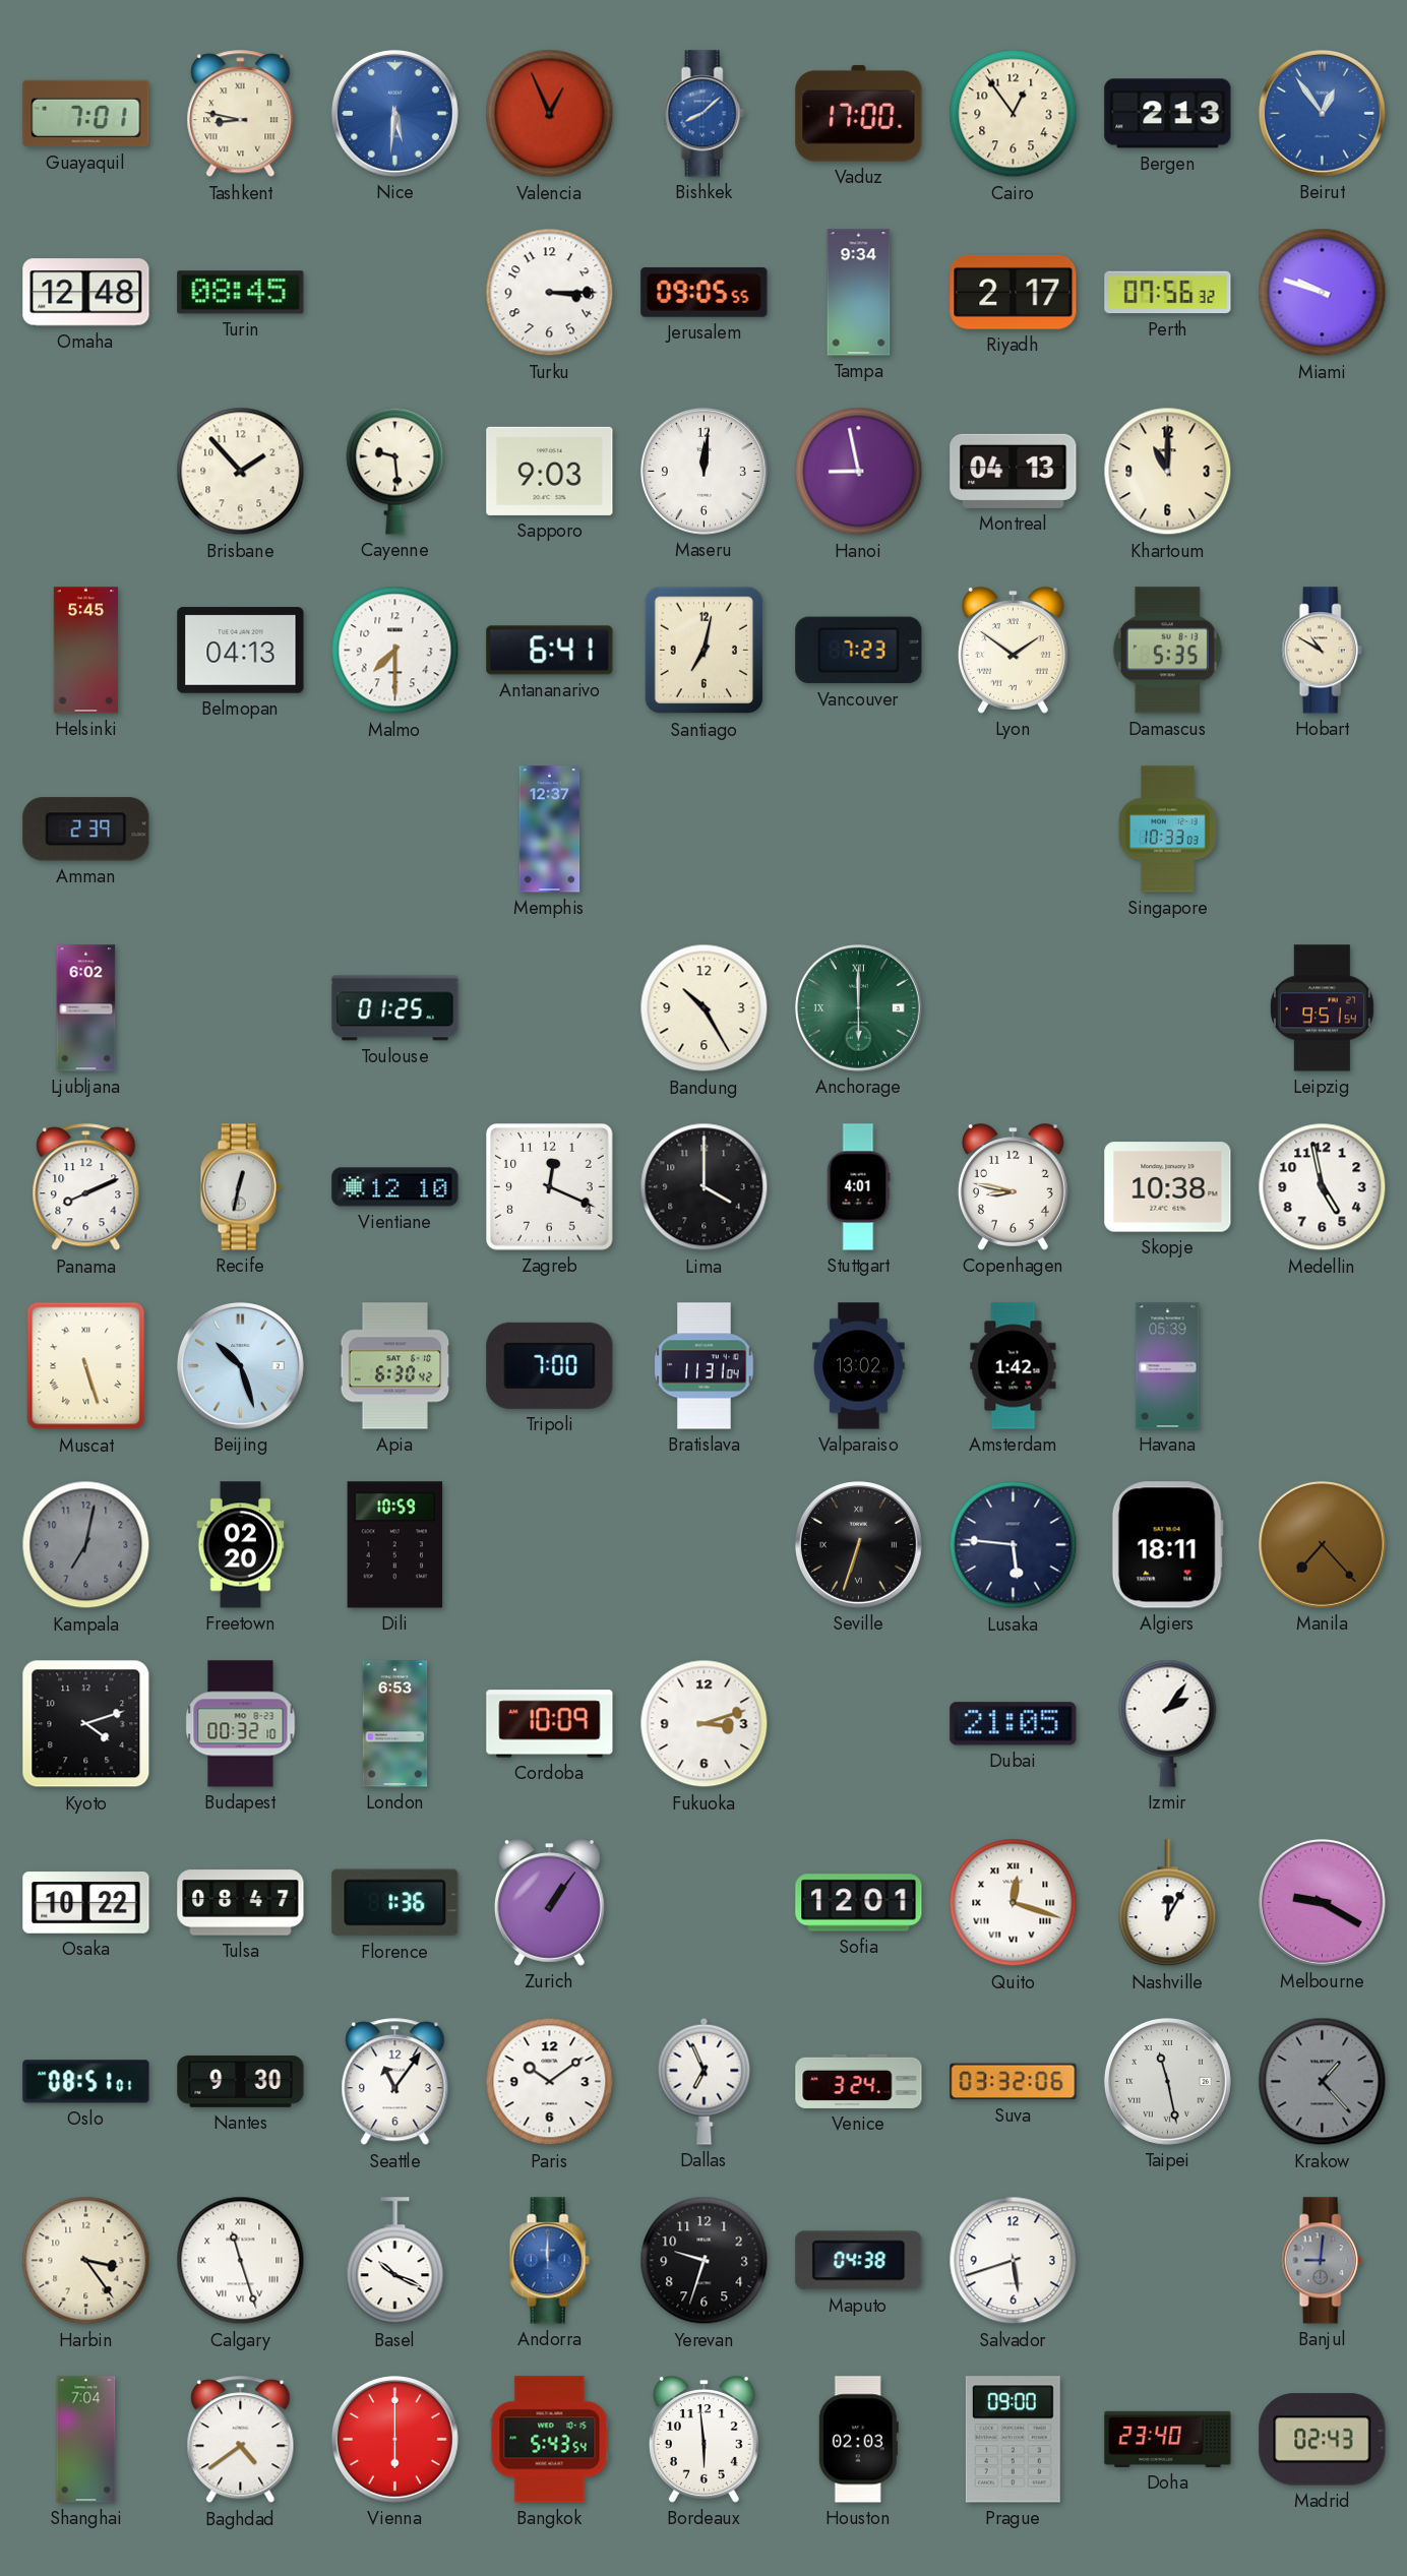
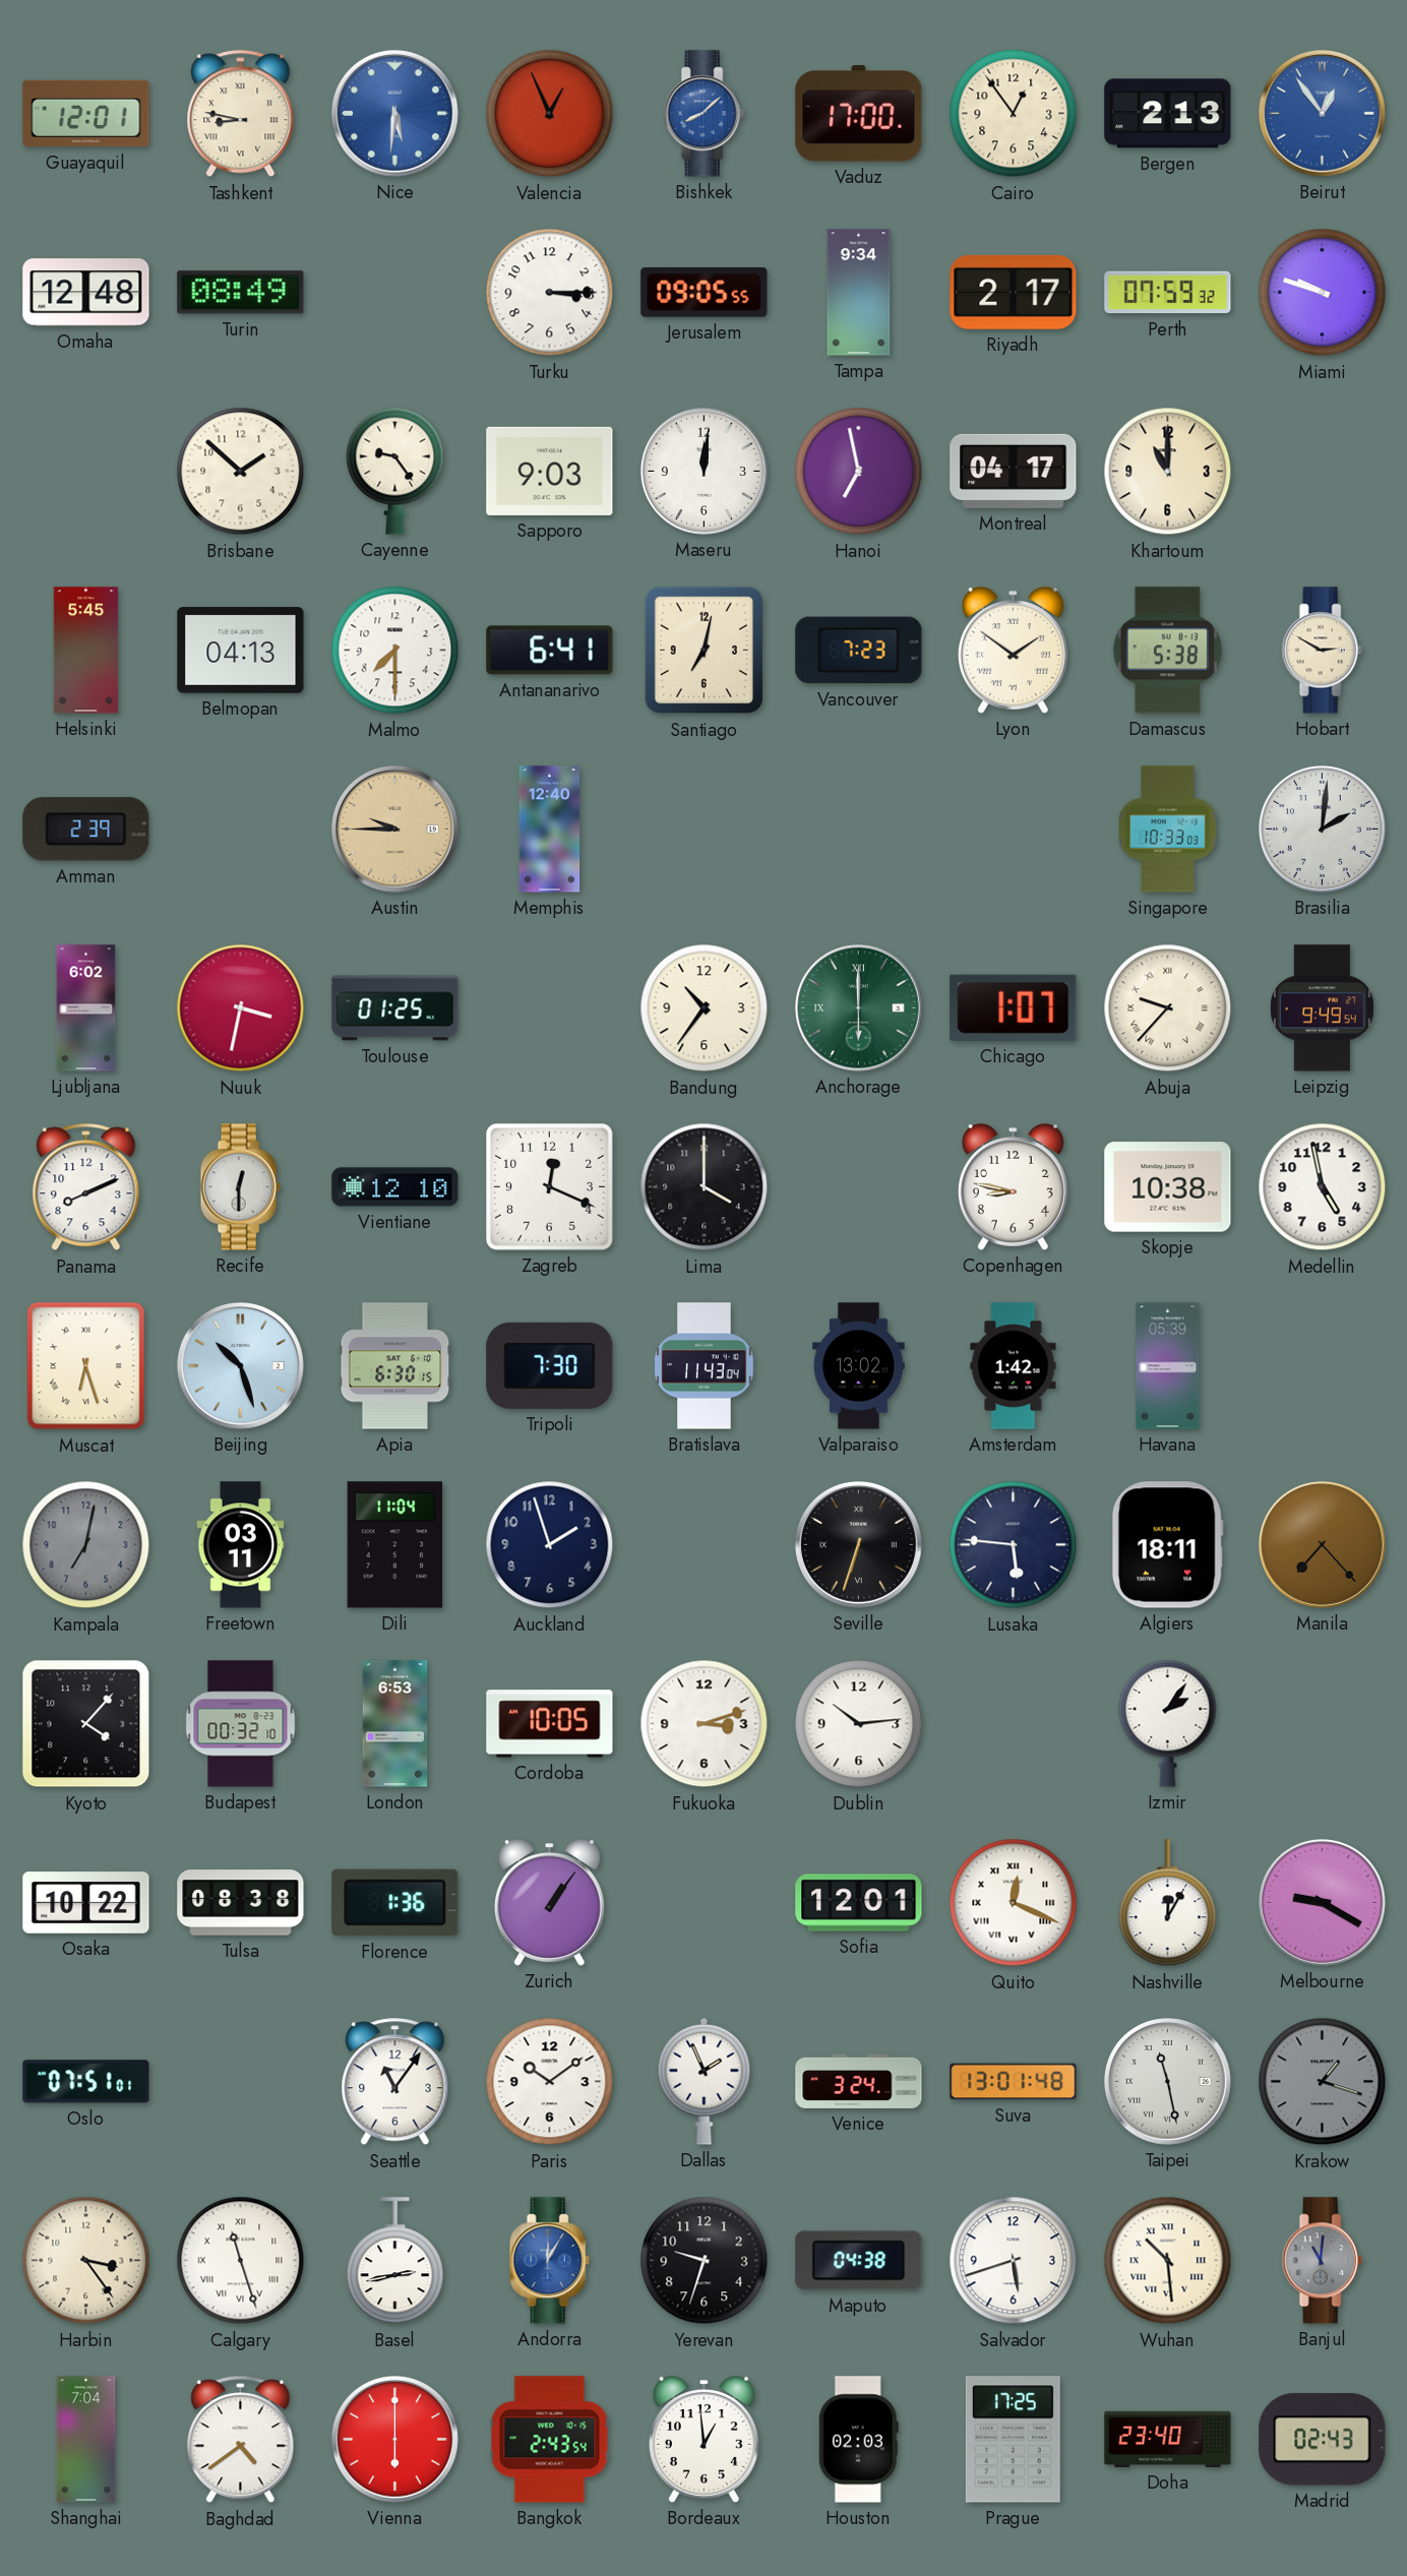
Guayaquil: 7:01 -> 12:01
Turin: 08:45 -> 08:49
Perth: 07:56 -> 07:59
Brisbane: 1:53 -> 1:52
Cayenne: 9:29 -> 9:24
Hanoi: 8:58 -> 6:58
Montreal: 04:13 -> 04:17
Damascus: 5:35 -> 5:38
Hobart: 10:50 -> 2:50
Austin: none -> 9:45
Memphis: 12:37 -> 12:40
Brasilia: none -> 2:01
Nuuk: none -> 3:32
Bandung: 10:25 -> 10:36
Chicago: none -> 1:07
Abuja: none -> 9:37
Leipzig: 9:51 -> 9:49
Recife: 12:32 -> 12:30
Stuttgart: 4:01 -> none
Muscat: 5:27 -> 6:27
Apia: 6:30:42 -> 6:30:15
Tripoli: 7:00 -> 7:30
Bratislava: 11:31 -> 11:43
Freetown: 02:20 -> 03:11
Dili: 10:59 -> 11:04
Auckland: none -> 1:57
Kyoto: 4:12 -> 4:07
Cordoba: 10:09 -> 10:05
Dublin: none -> 10:14
Dubai: 21:05 -> none
Tulsa: 08:47 -> 08:38
Quito: 12:18 -> 12:19
Oslo: 08:51 -> 07:51
Nantes: 9:30 -> none
Dallas: 6:56 -> 1:56
Suva: 03:32 -> 13:01
Krakow: 1:23 -> 1:18
Basel: 10:19 -> 2:43
Andorra: 12:00 -> 12:05
Wuhan: none -> 10:29
Banjul: 9:01 -> 11:01
Bangkok: 5:43 -> 2:43
Bordeaux: 5:59 -> 12:59
Prague: 09:00 -> 17:25
